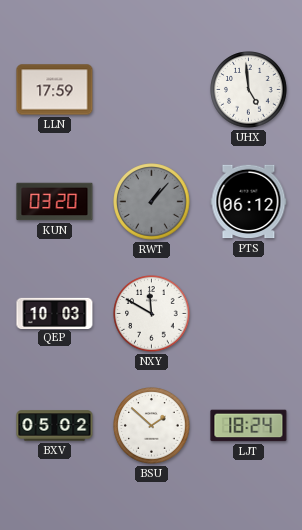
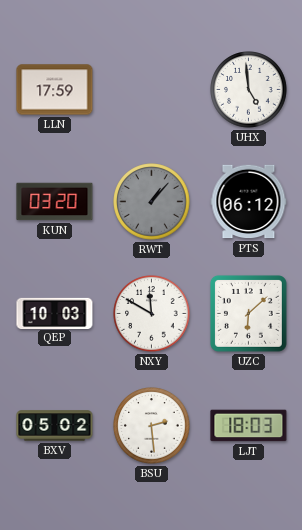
UZC: none -> 6:08
BSU: 1:52 -> 2:29
LJT: 18:24 -> 18:03
